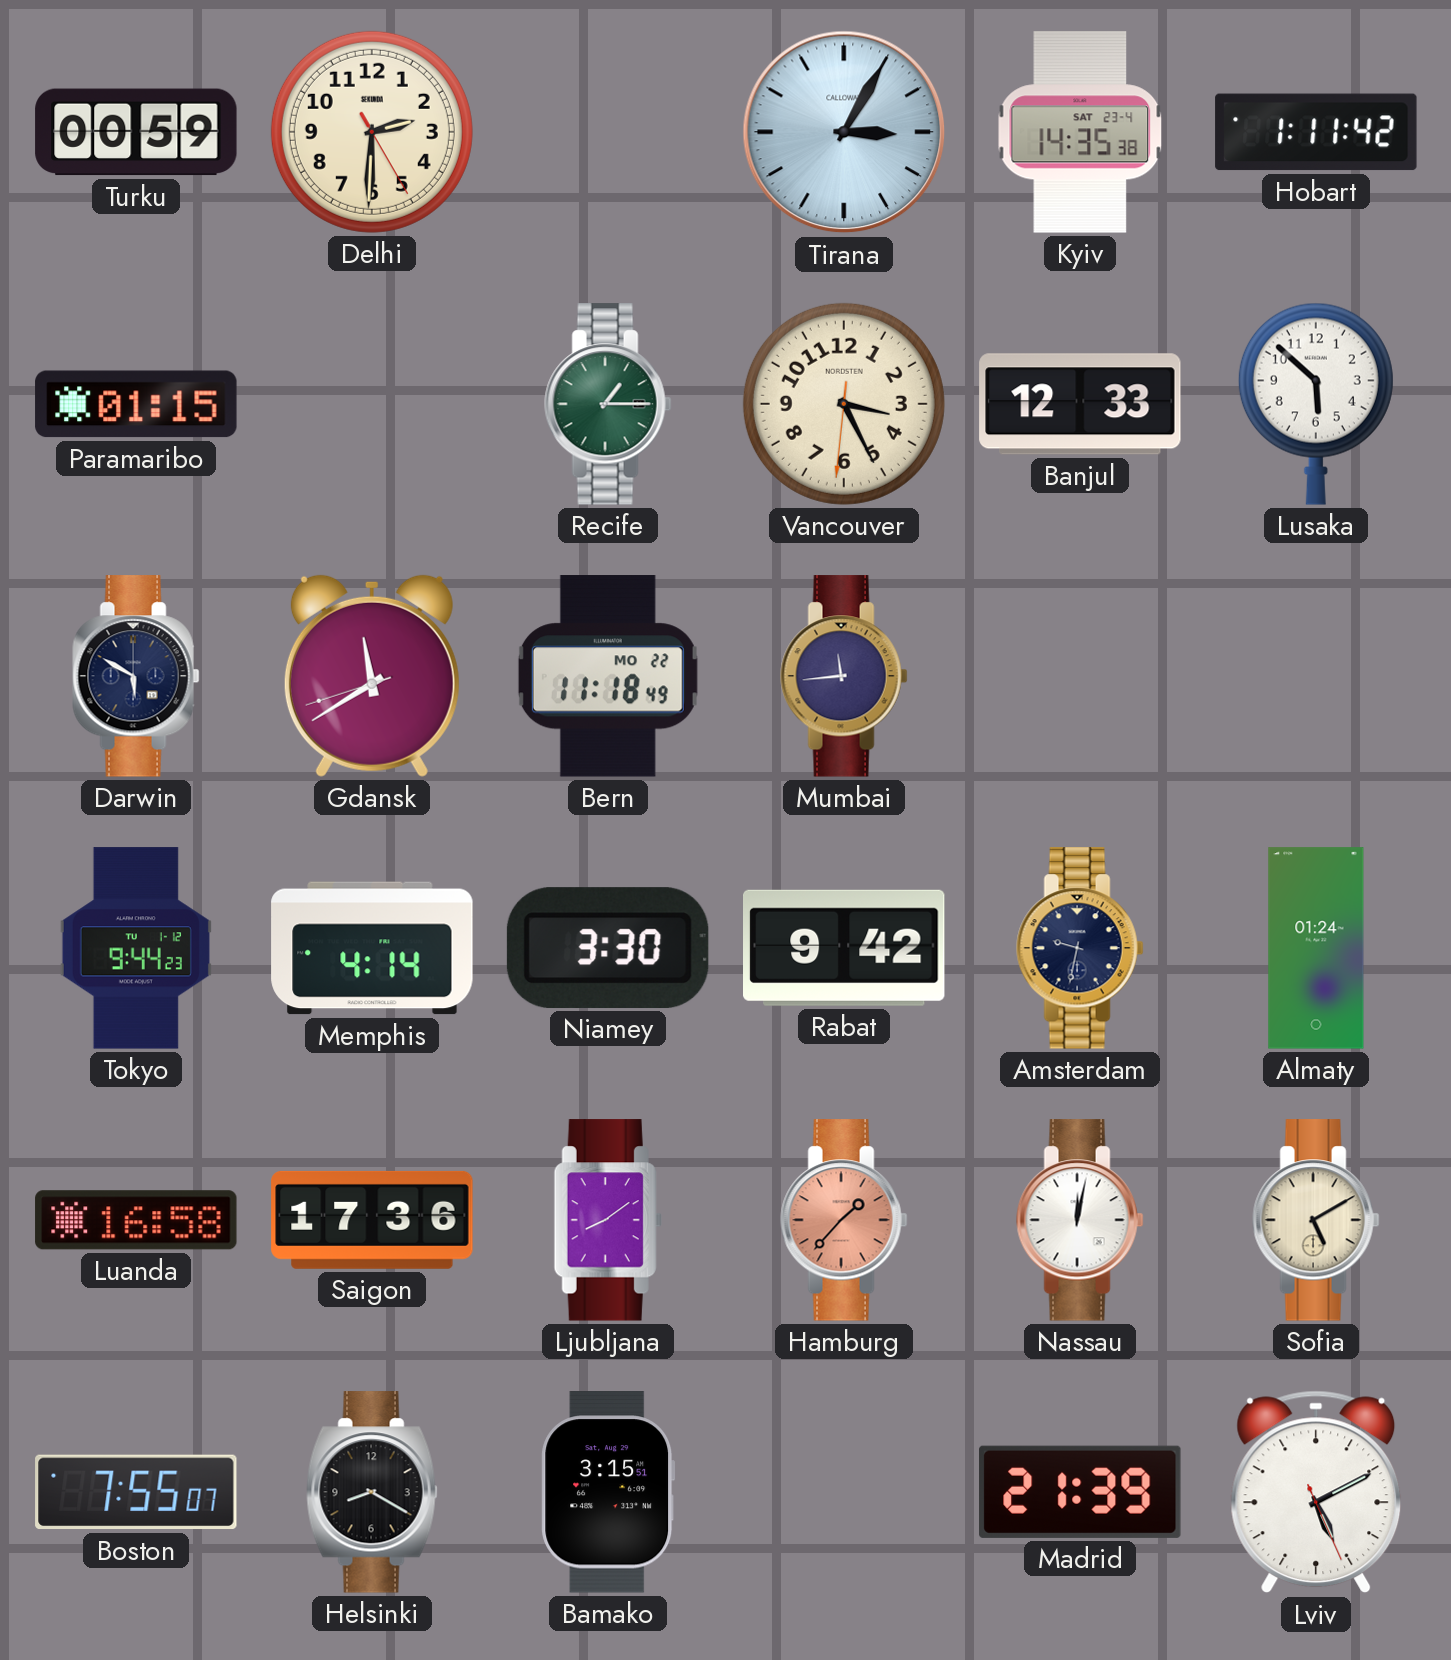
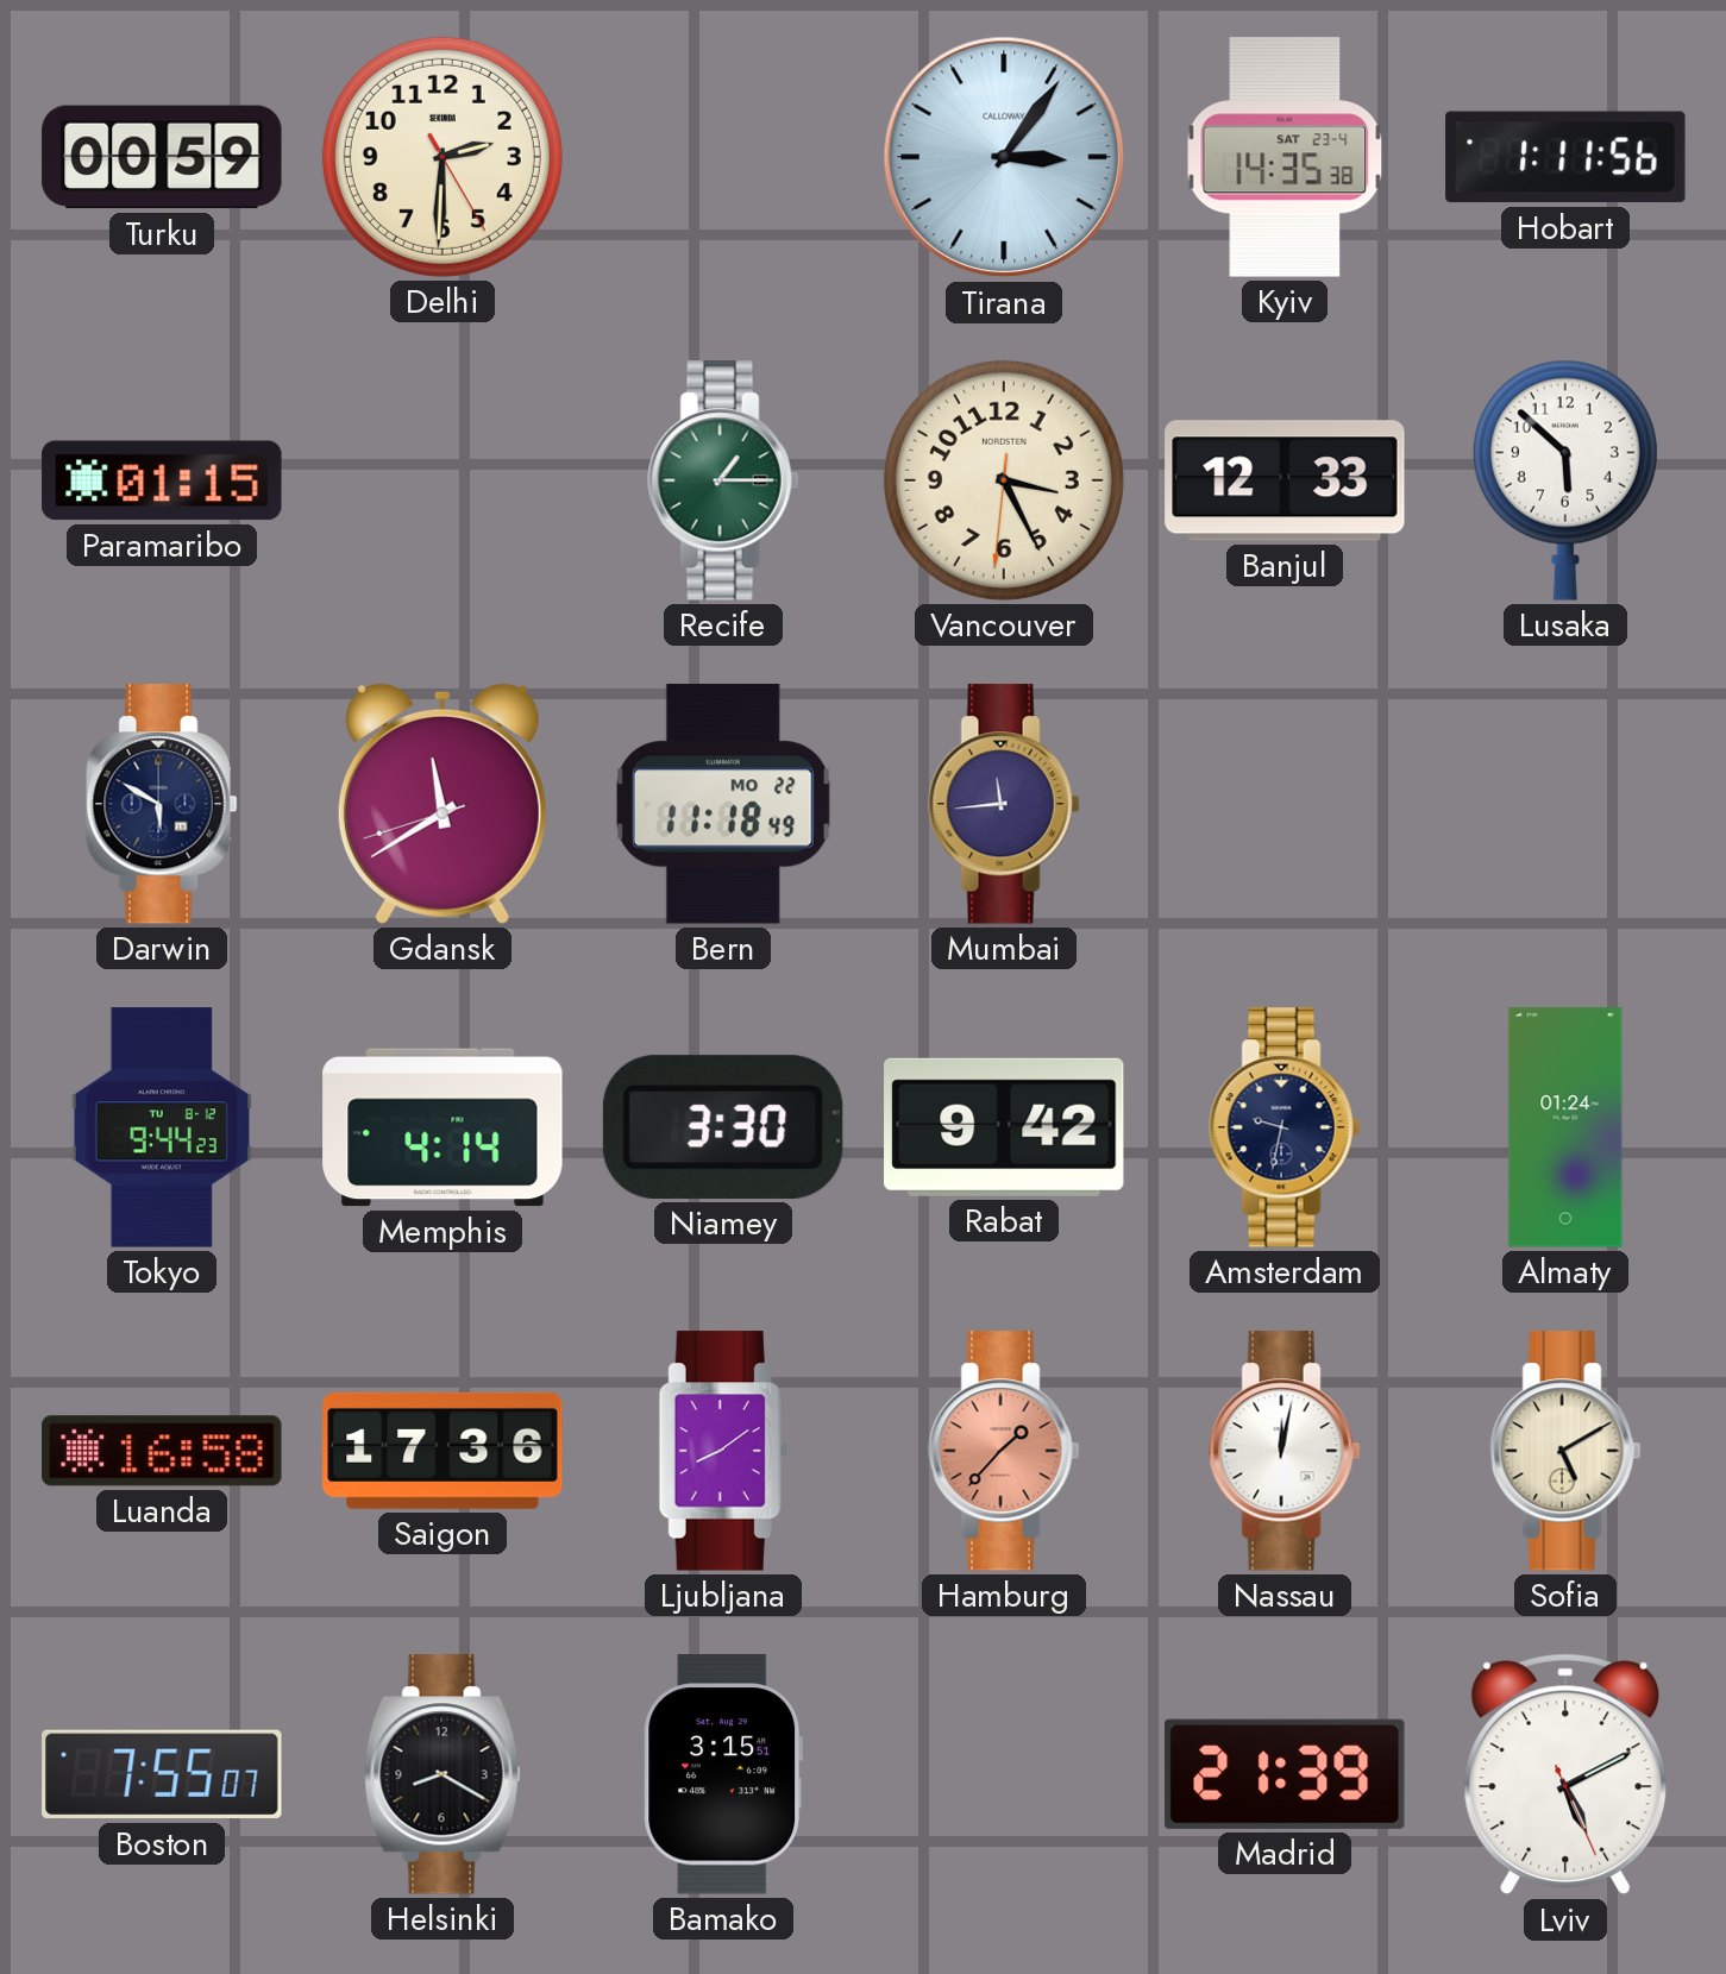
Tirana: 3:05 -> 3:06
Hobart: 1:11:42 -> 1:11:56
Tokyo date: TU 1-12 -> TU 8-12
